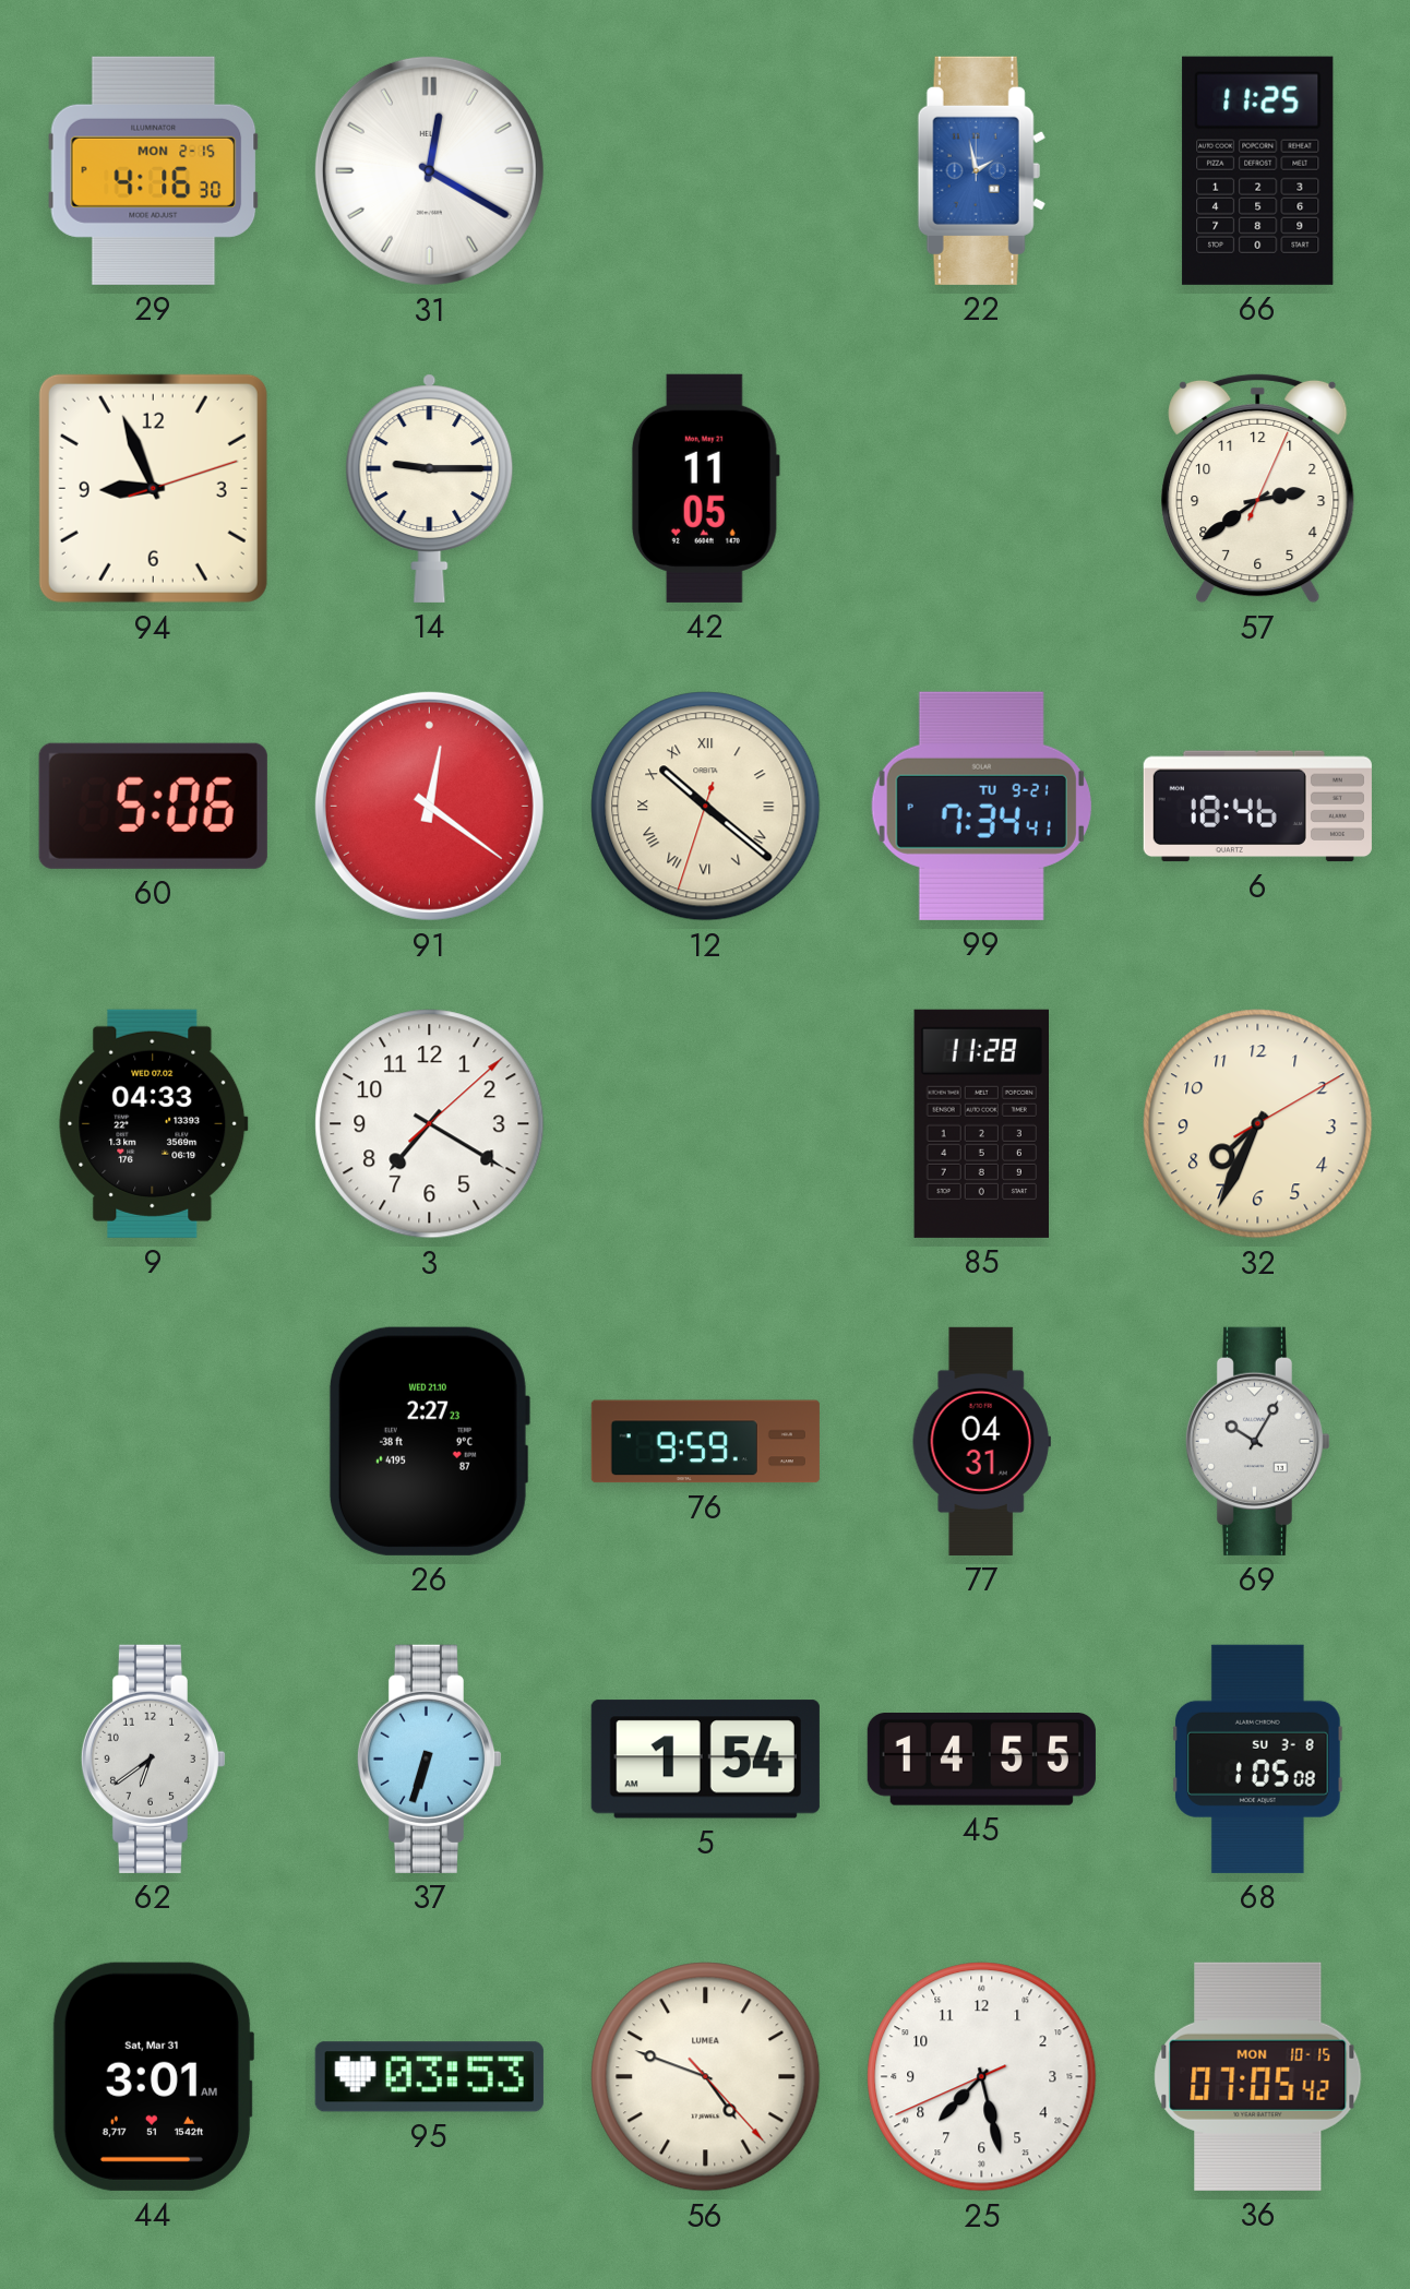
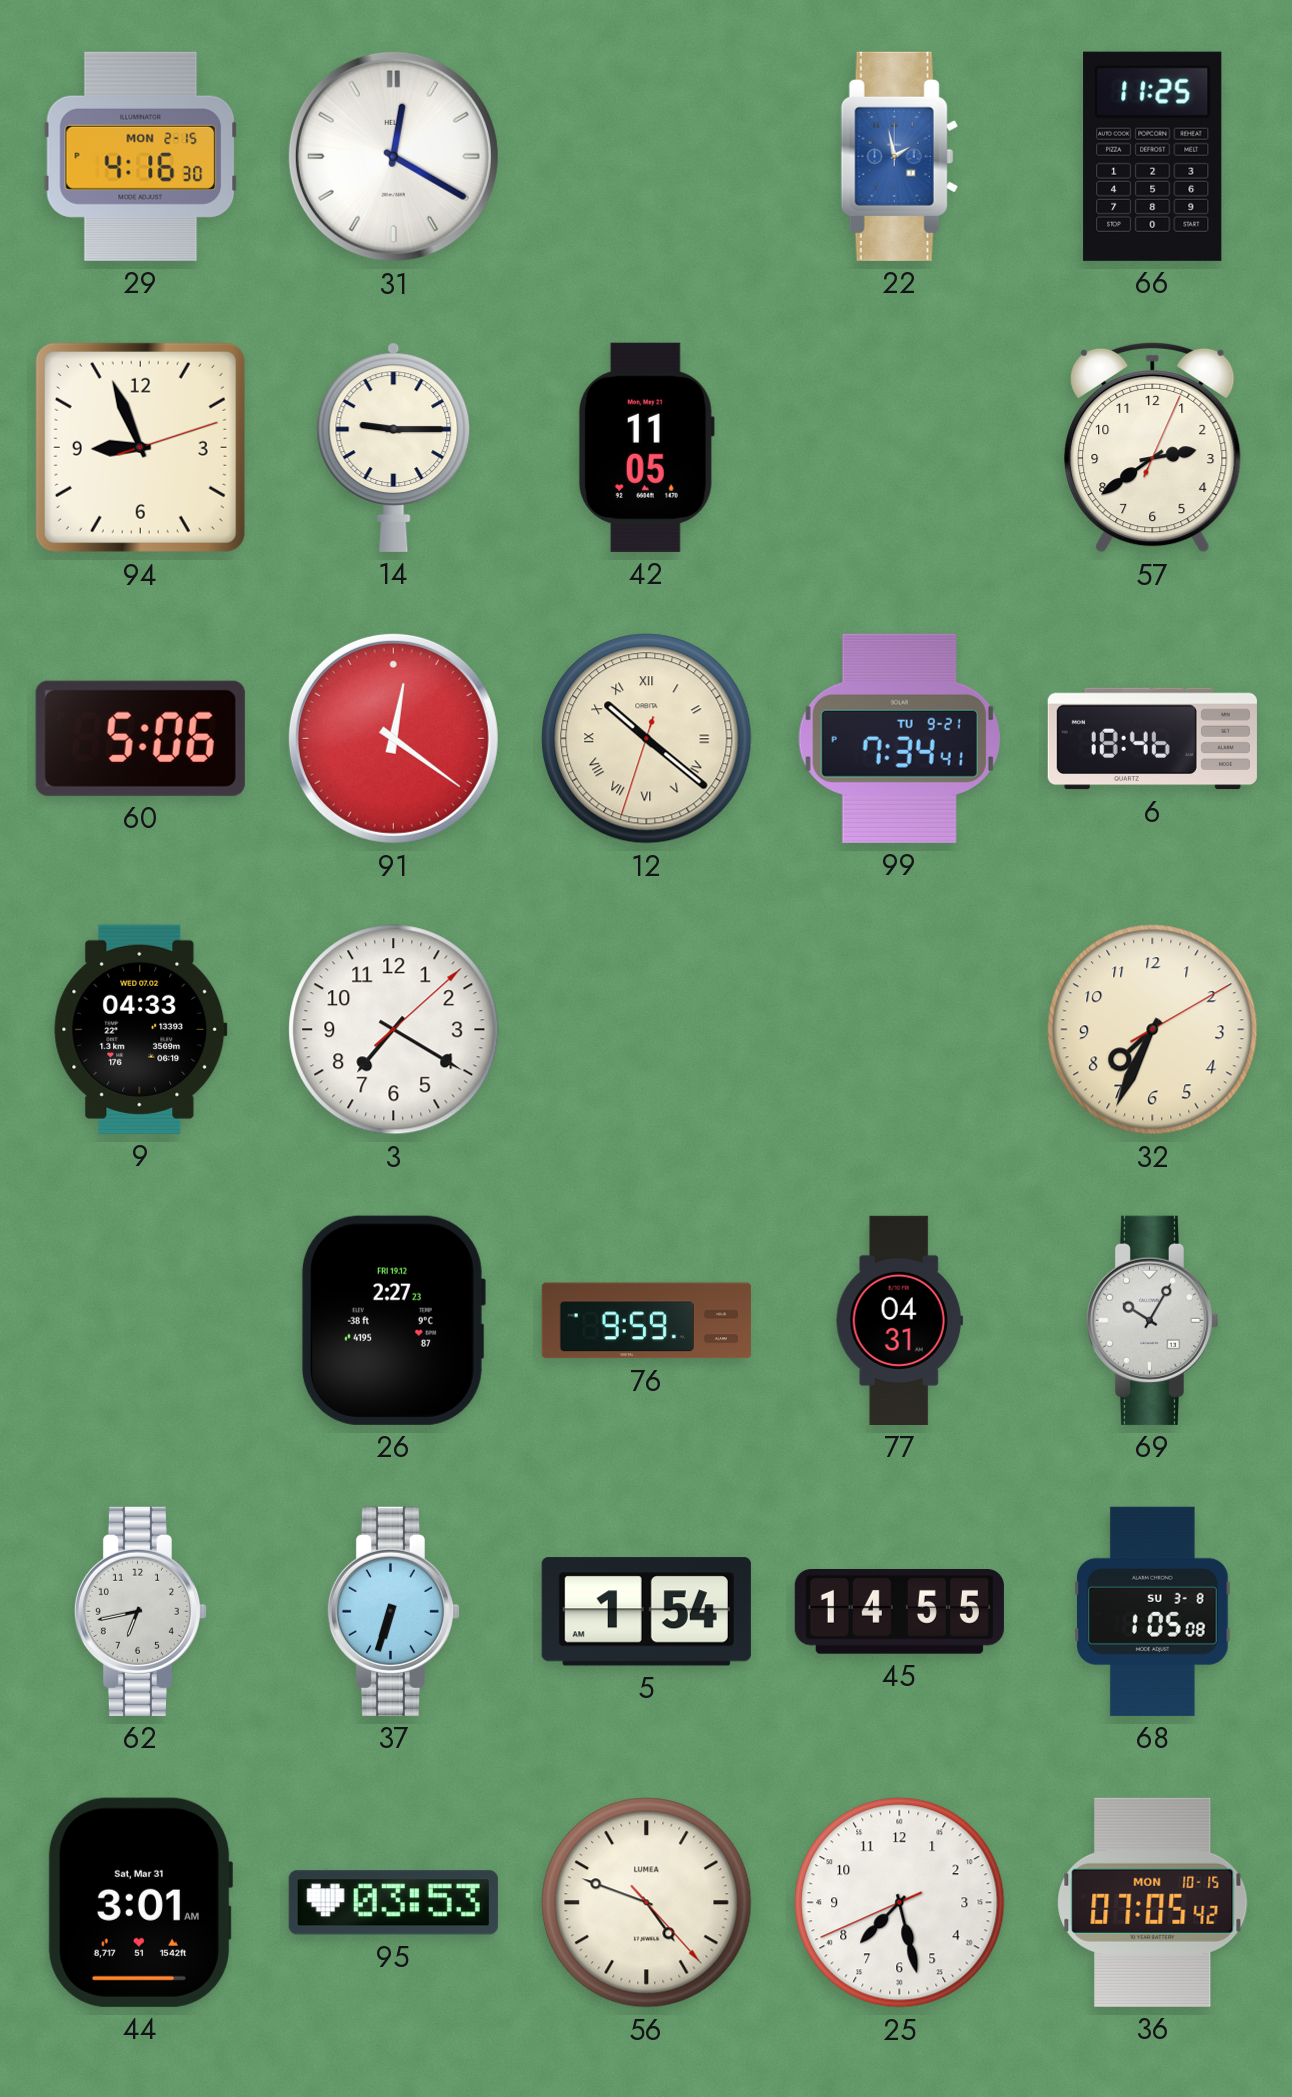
85: 11:28 -> none
26 date: WED 21.10 -> FRI 19.12
62: 6:39 -> 6:43
